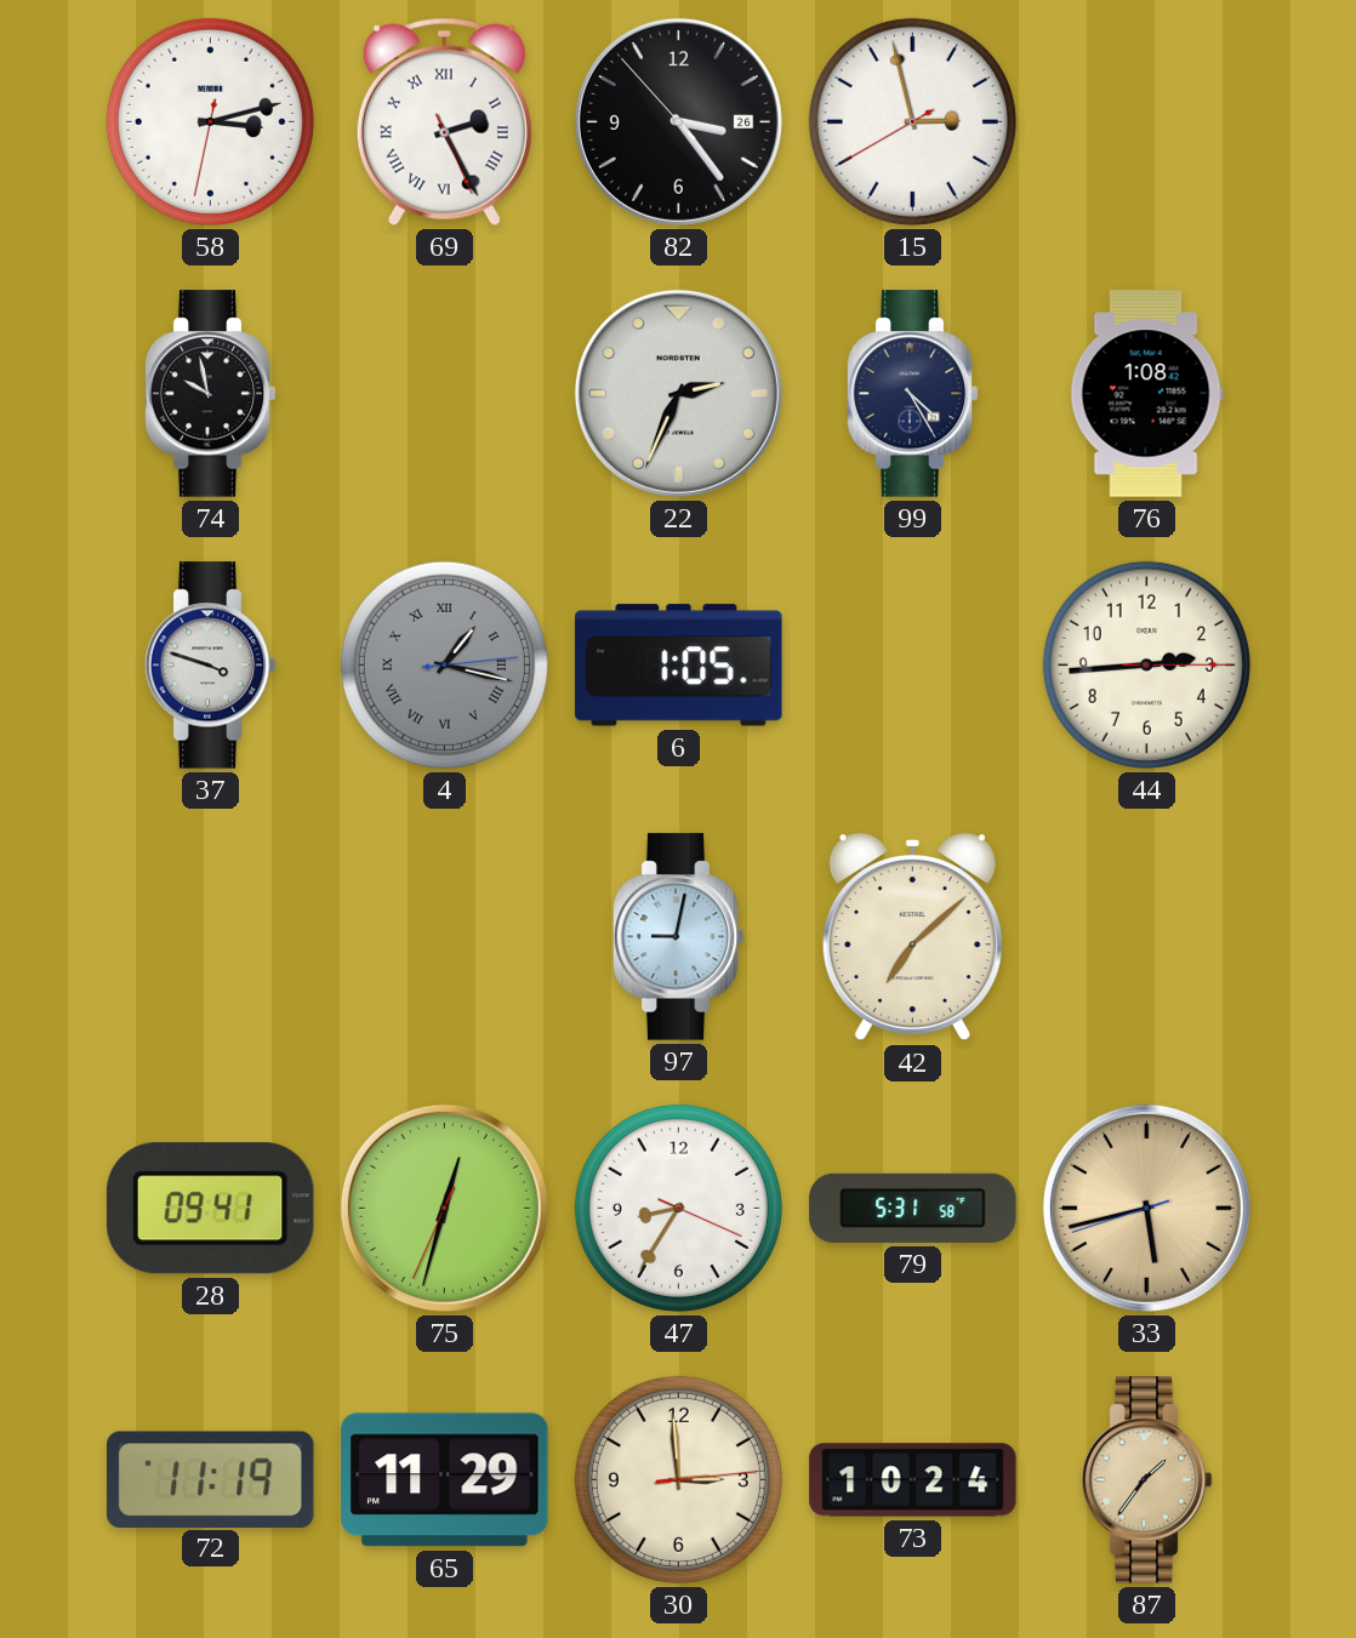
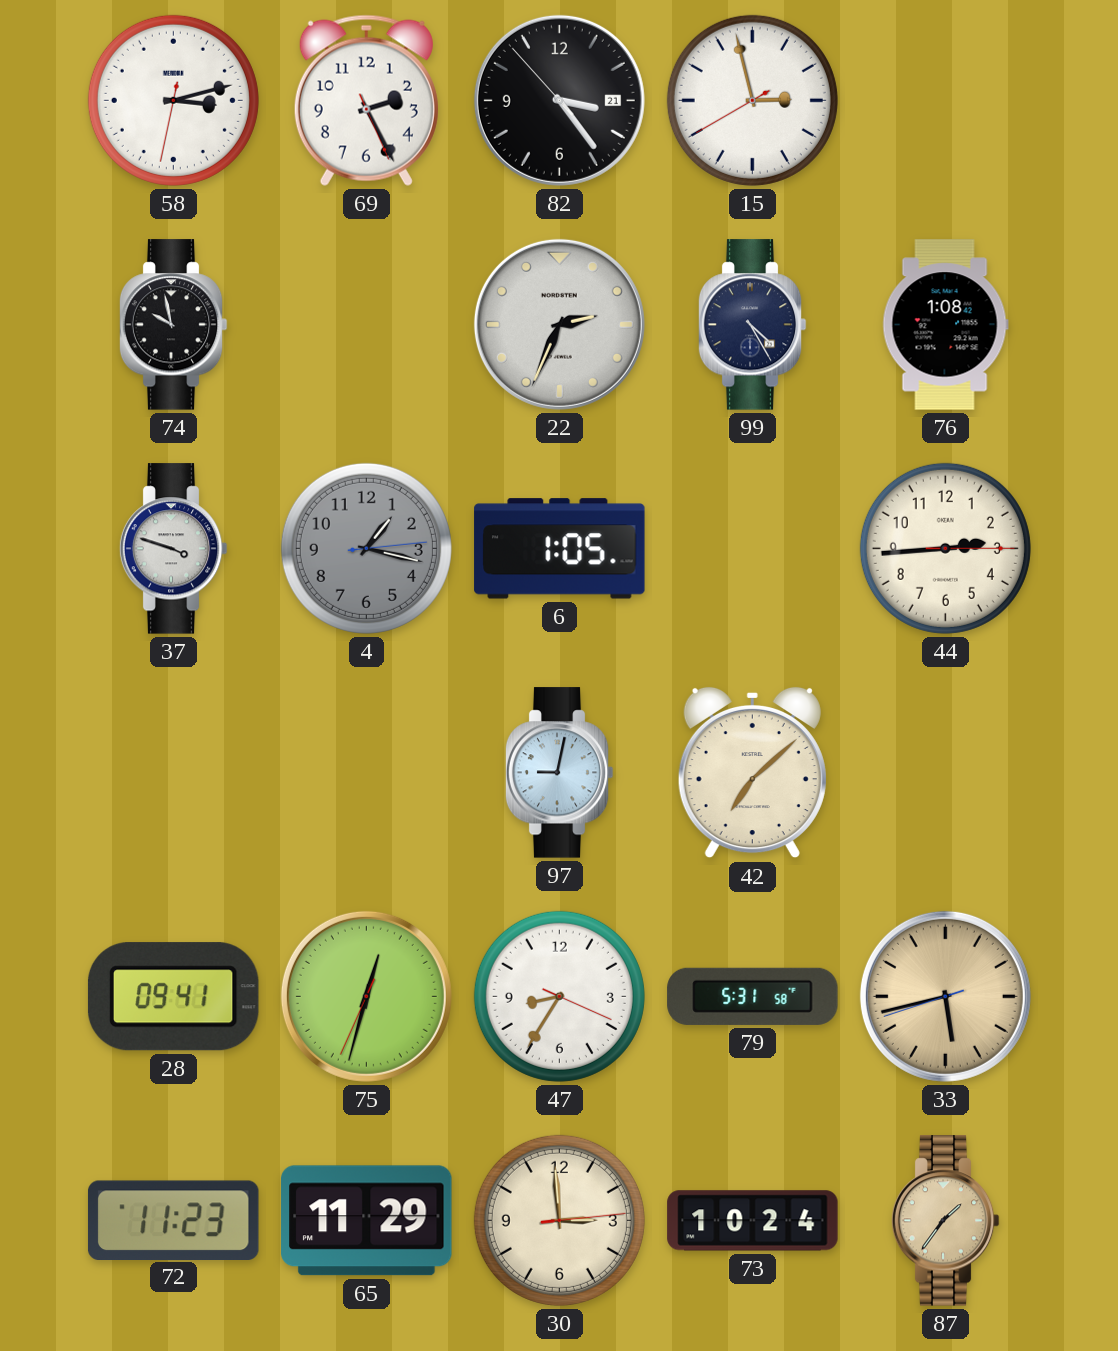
69 numerals: Roman -> Arabic
82 date: 26 -> 21
4 numerals: Roman -> Arabic
72: 11:19 -> 11:23
